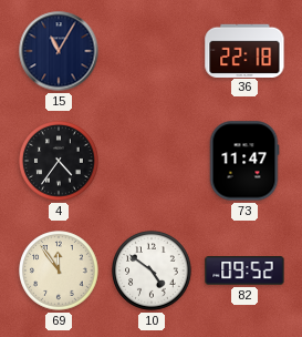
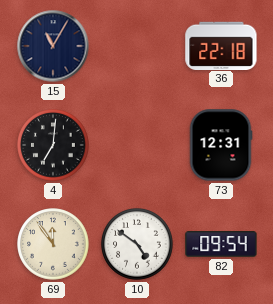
4: 4:36 -> 7:01
73: 11:47 -> 12:31
82: 09:52 -> 09:54
